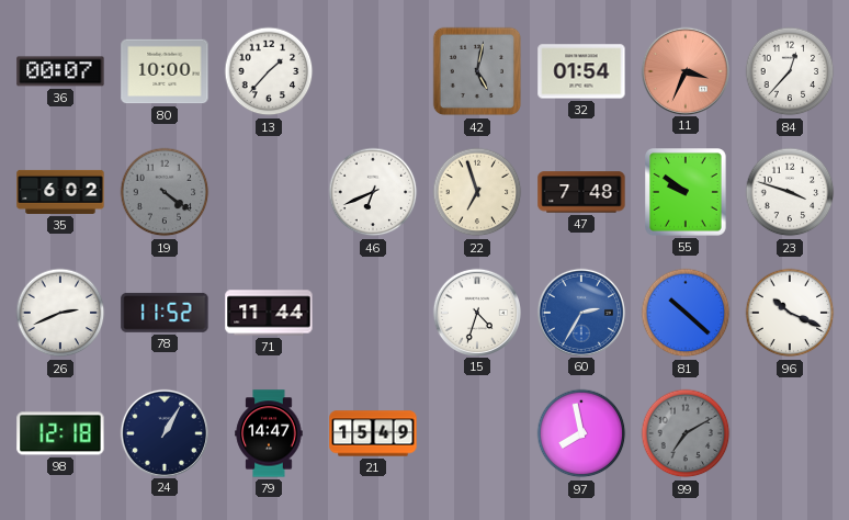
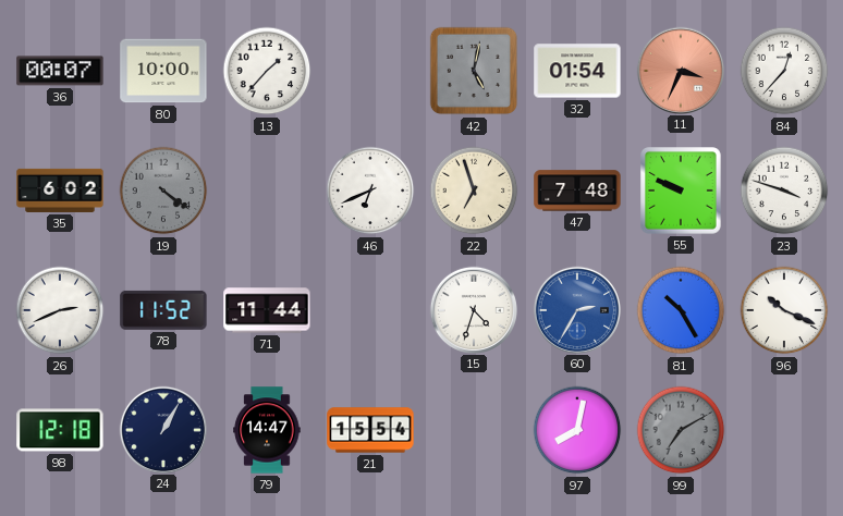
55: 9:51 -> 9:49
81: 10:22 -> 10:25
21: 15:49 -> 15:54
97: 7:58 -> 8:02
